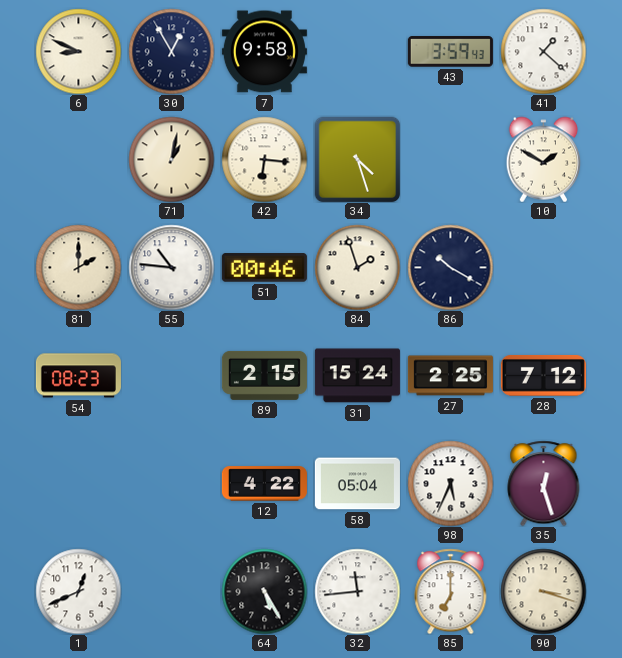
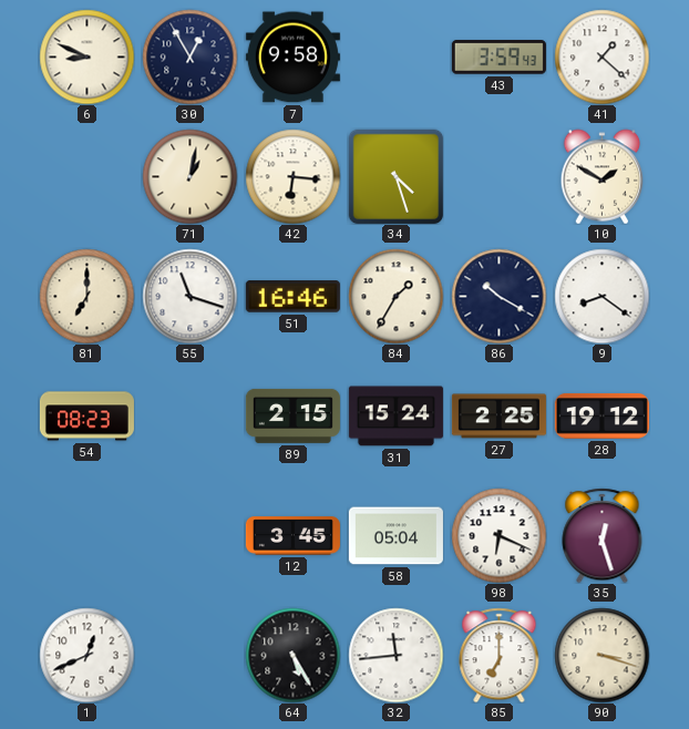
81: 2:00 -> 7:00
55: 10:46 -> 11:18
51: 00:46 -> 16:46
84: 1:57 -> 1:35
9: none -> 8:21
28: 7:12 -> 19:12
12: 4:22 -> 3:45
98: 5:34 -> 6:19
